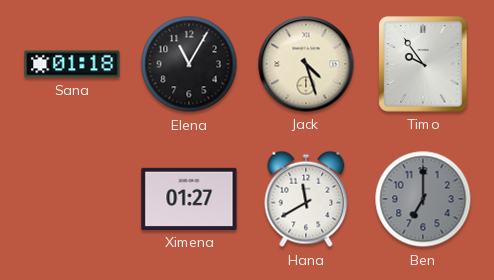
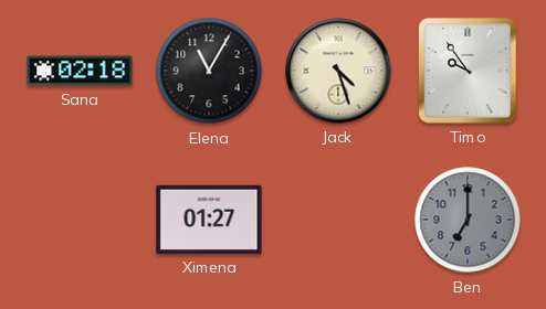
Sana: 01:18 -> 02:18
Hana: 11:40 -> none
